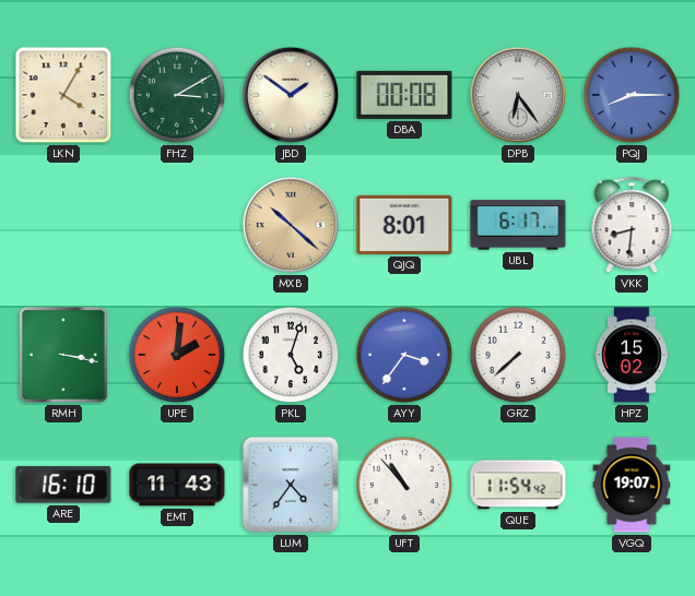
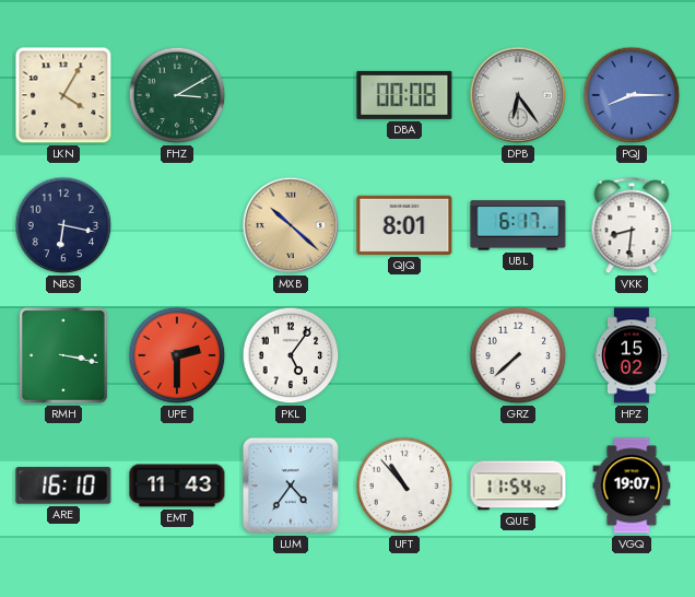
JBD: 1:51 -> none
NBS: none -> 6:17
UPE: 2:01 -> 2:30
PKL: 5:03 -> 5:06
AYY: 3:36 -> none
